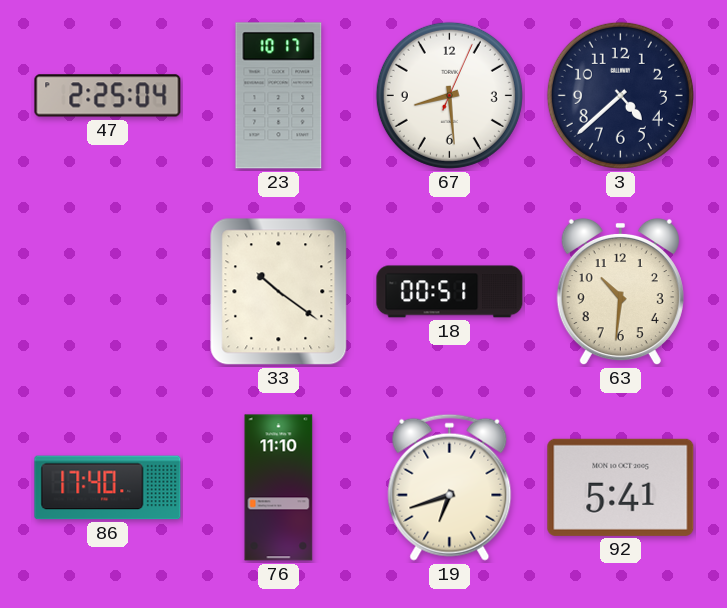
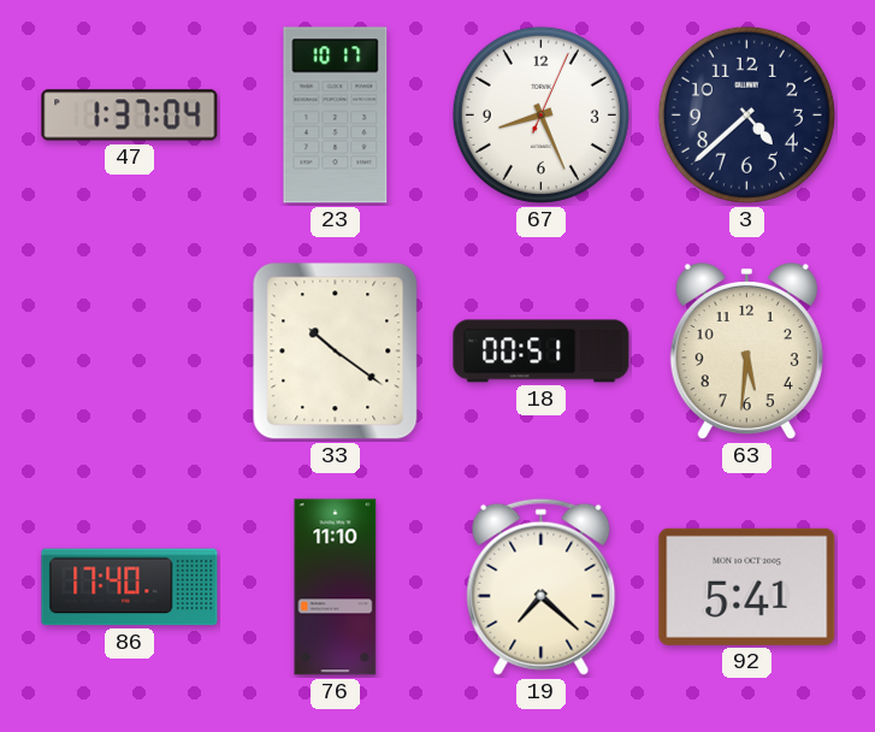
47: 2:25 -> 1:37
67: 8:29 -> 8:26
63: 10:31 -> 5:31
19: 6:42 -> 7:22
